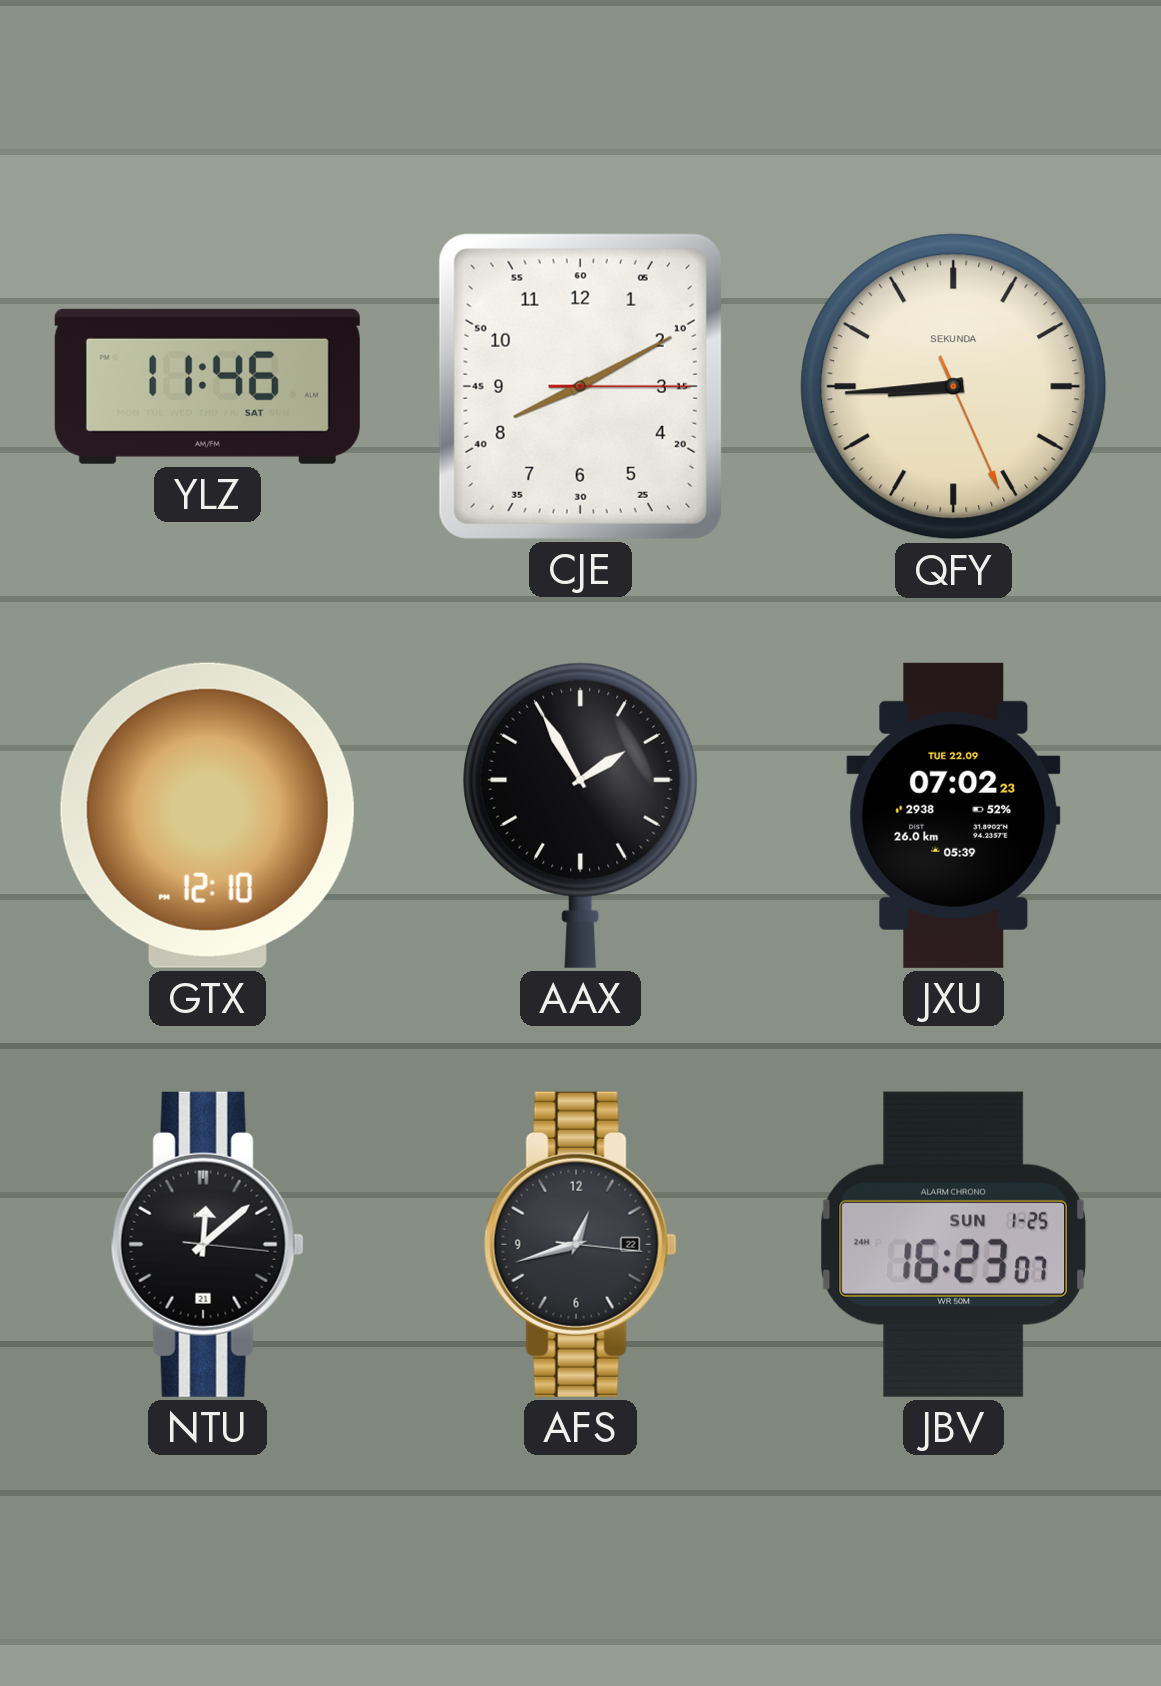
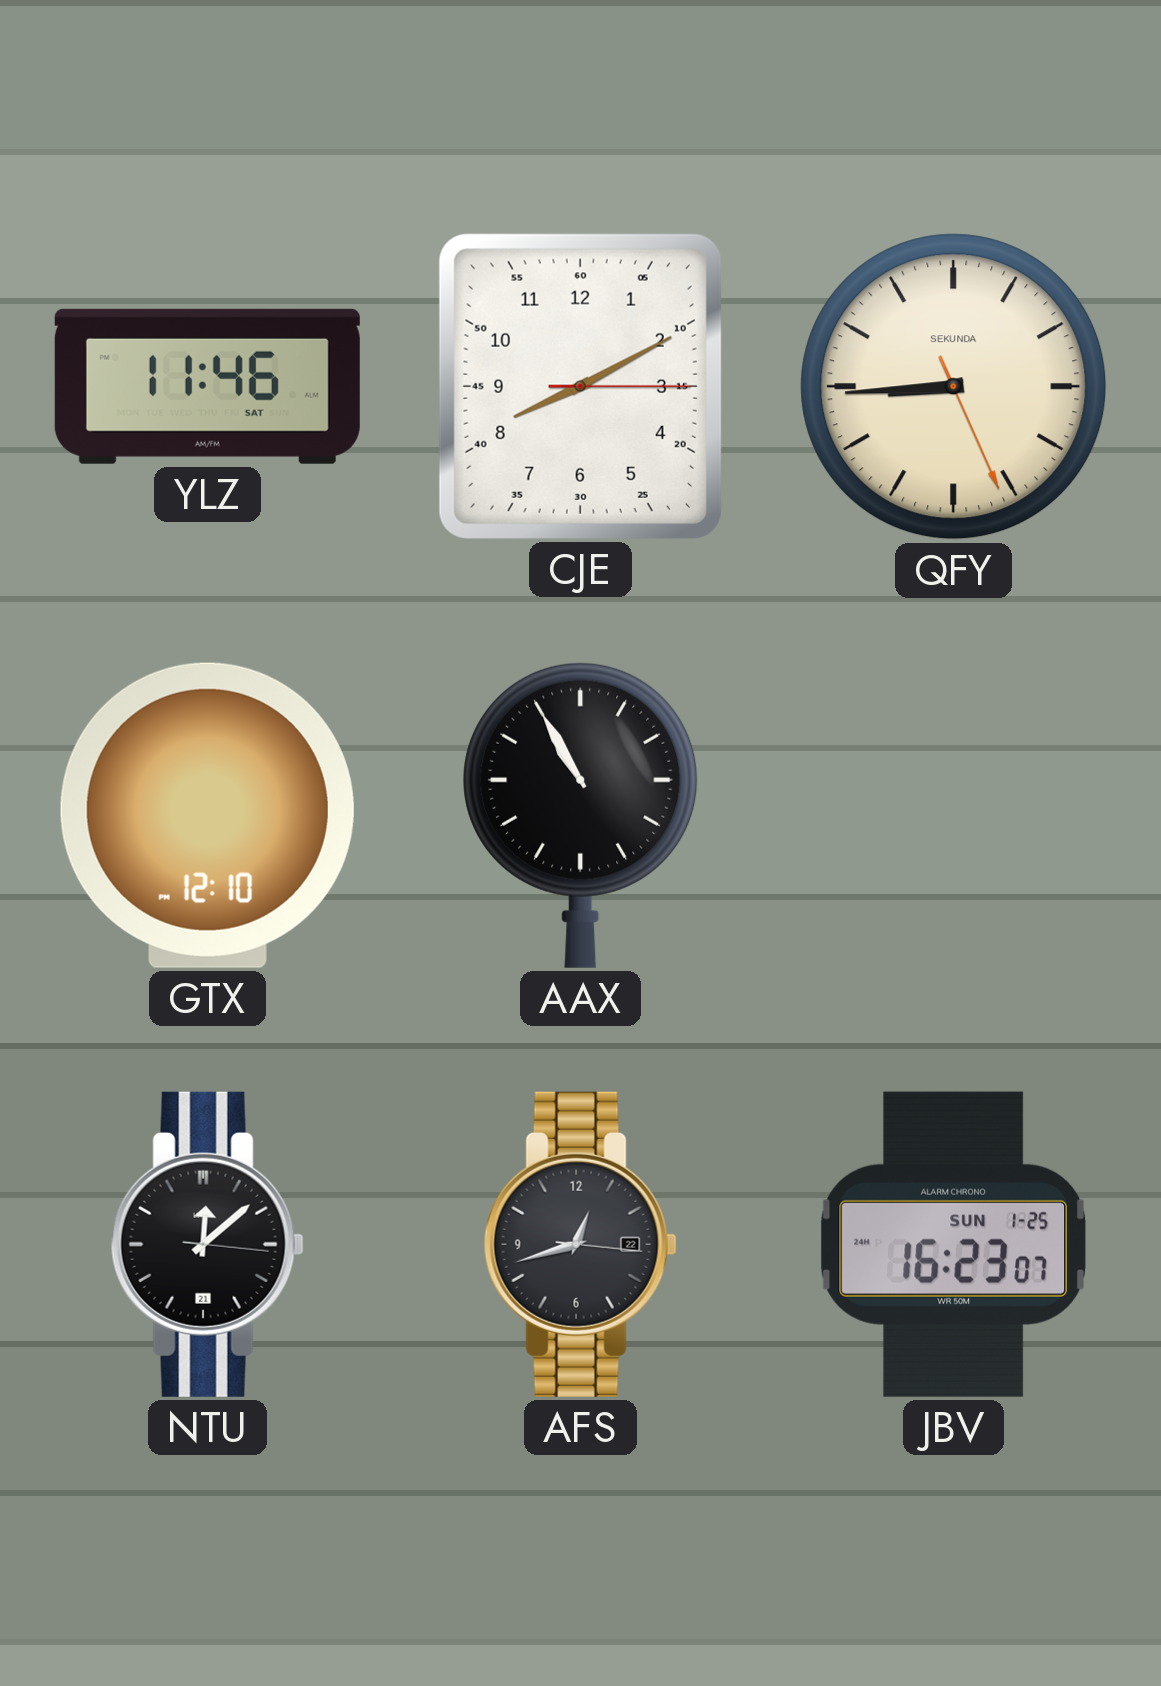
AAX: 1:55 -> 10:55
JXU: 07:02 -> none
